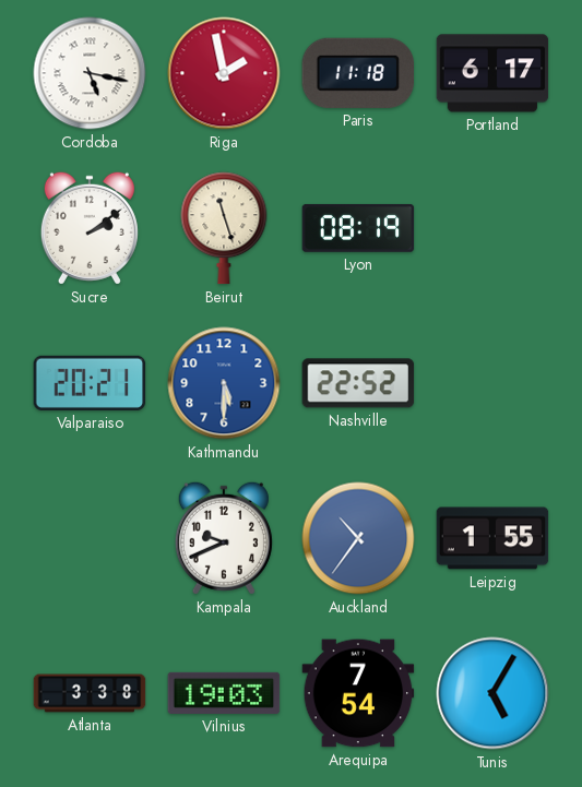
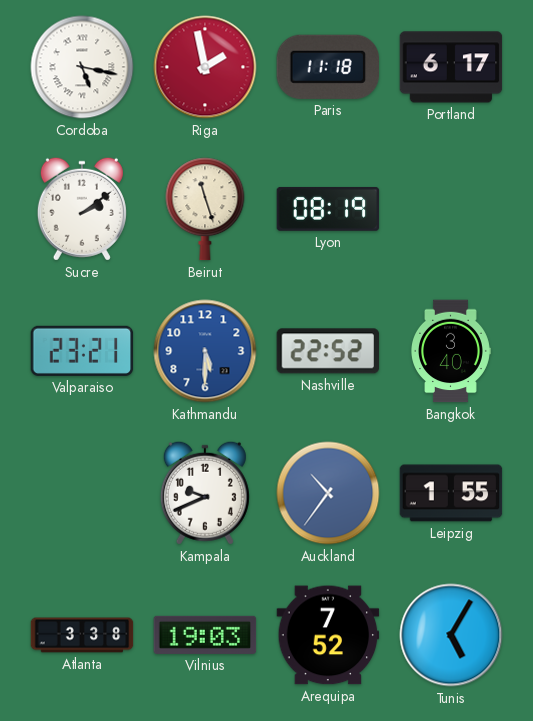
Valparaiso: 20:21 -> 23:21
Bangkok: none -> 3:40
Arequipa: 7:54 -> 7:52
